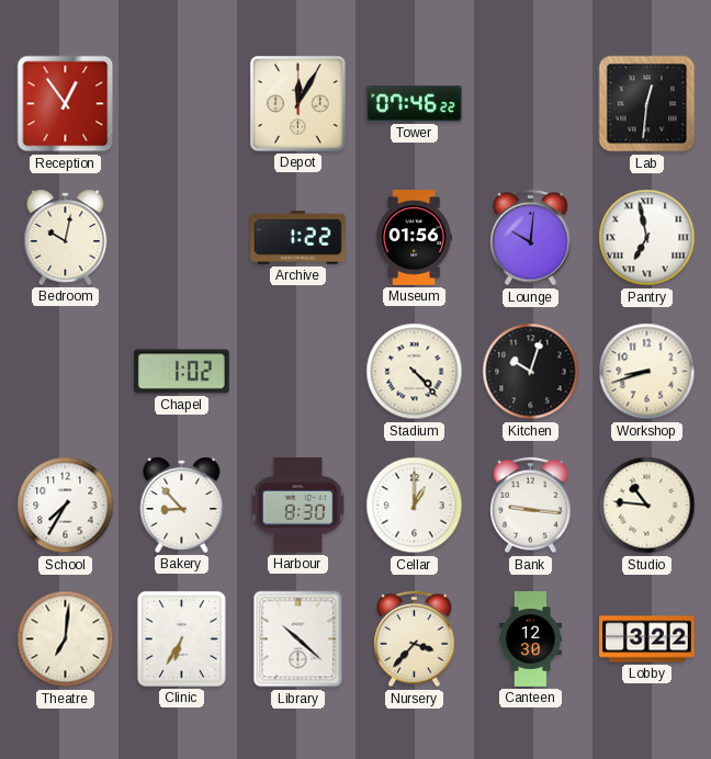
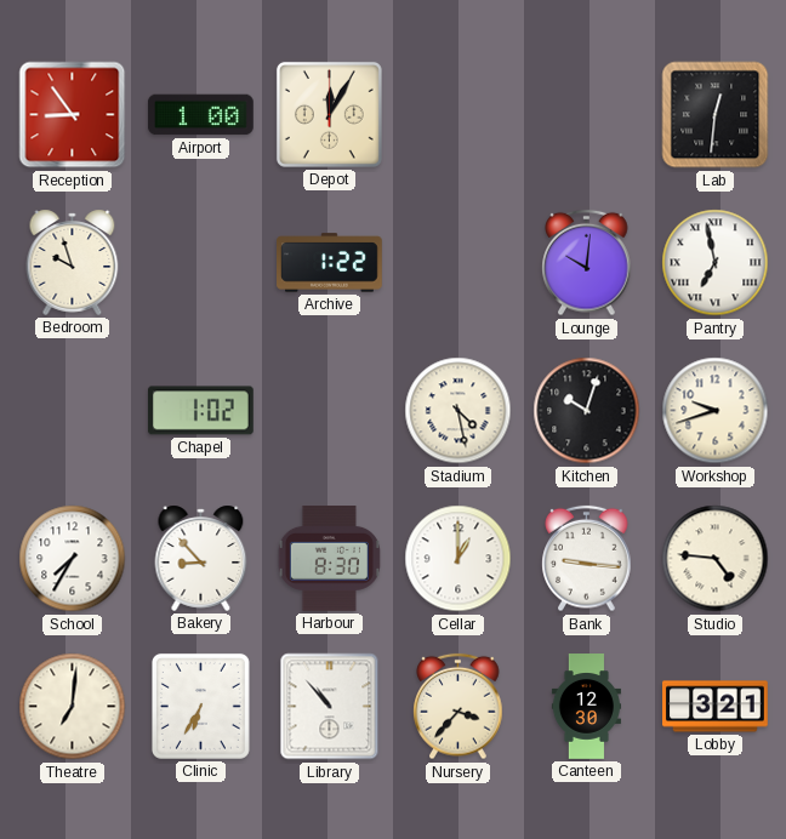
Reception: 12:54 -> 8:54
Airport: none -> 1:00
Tower: 07:46 -> none
Bedroom: 10:02 -> 9:57
Museum: 01:56 -> none
Stadium: 4:23 -> 4:28
Workshop: 8:42 -> 9:42
Studio: 10:46 -> 4:46
Library: 10:22 -> 10:53
Lobby: 3:22 -> 3:21
